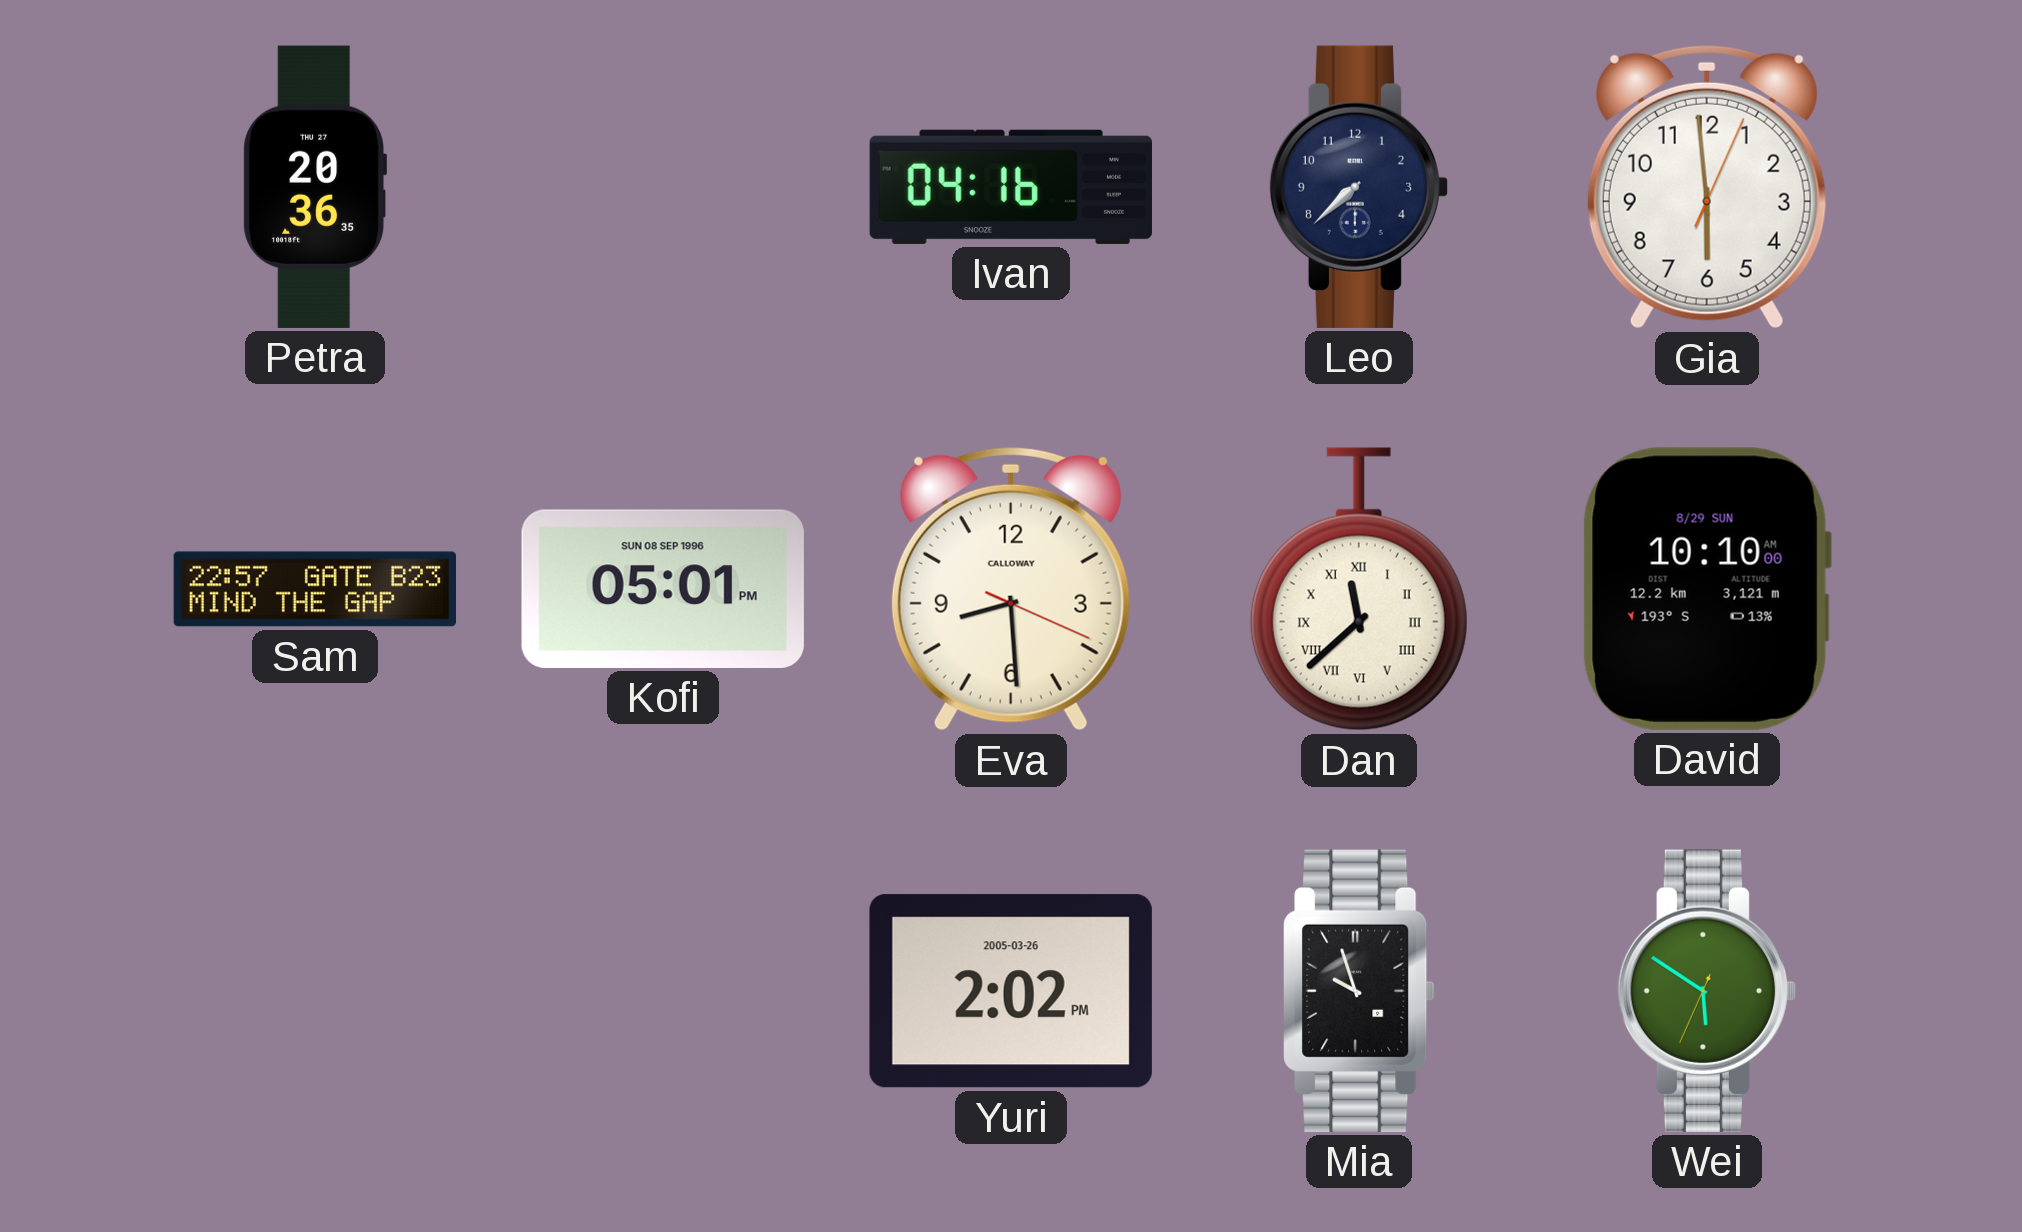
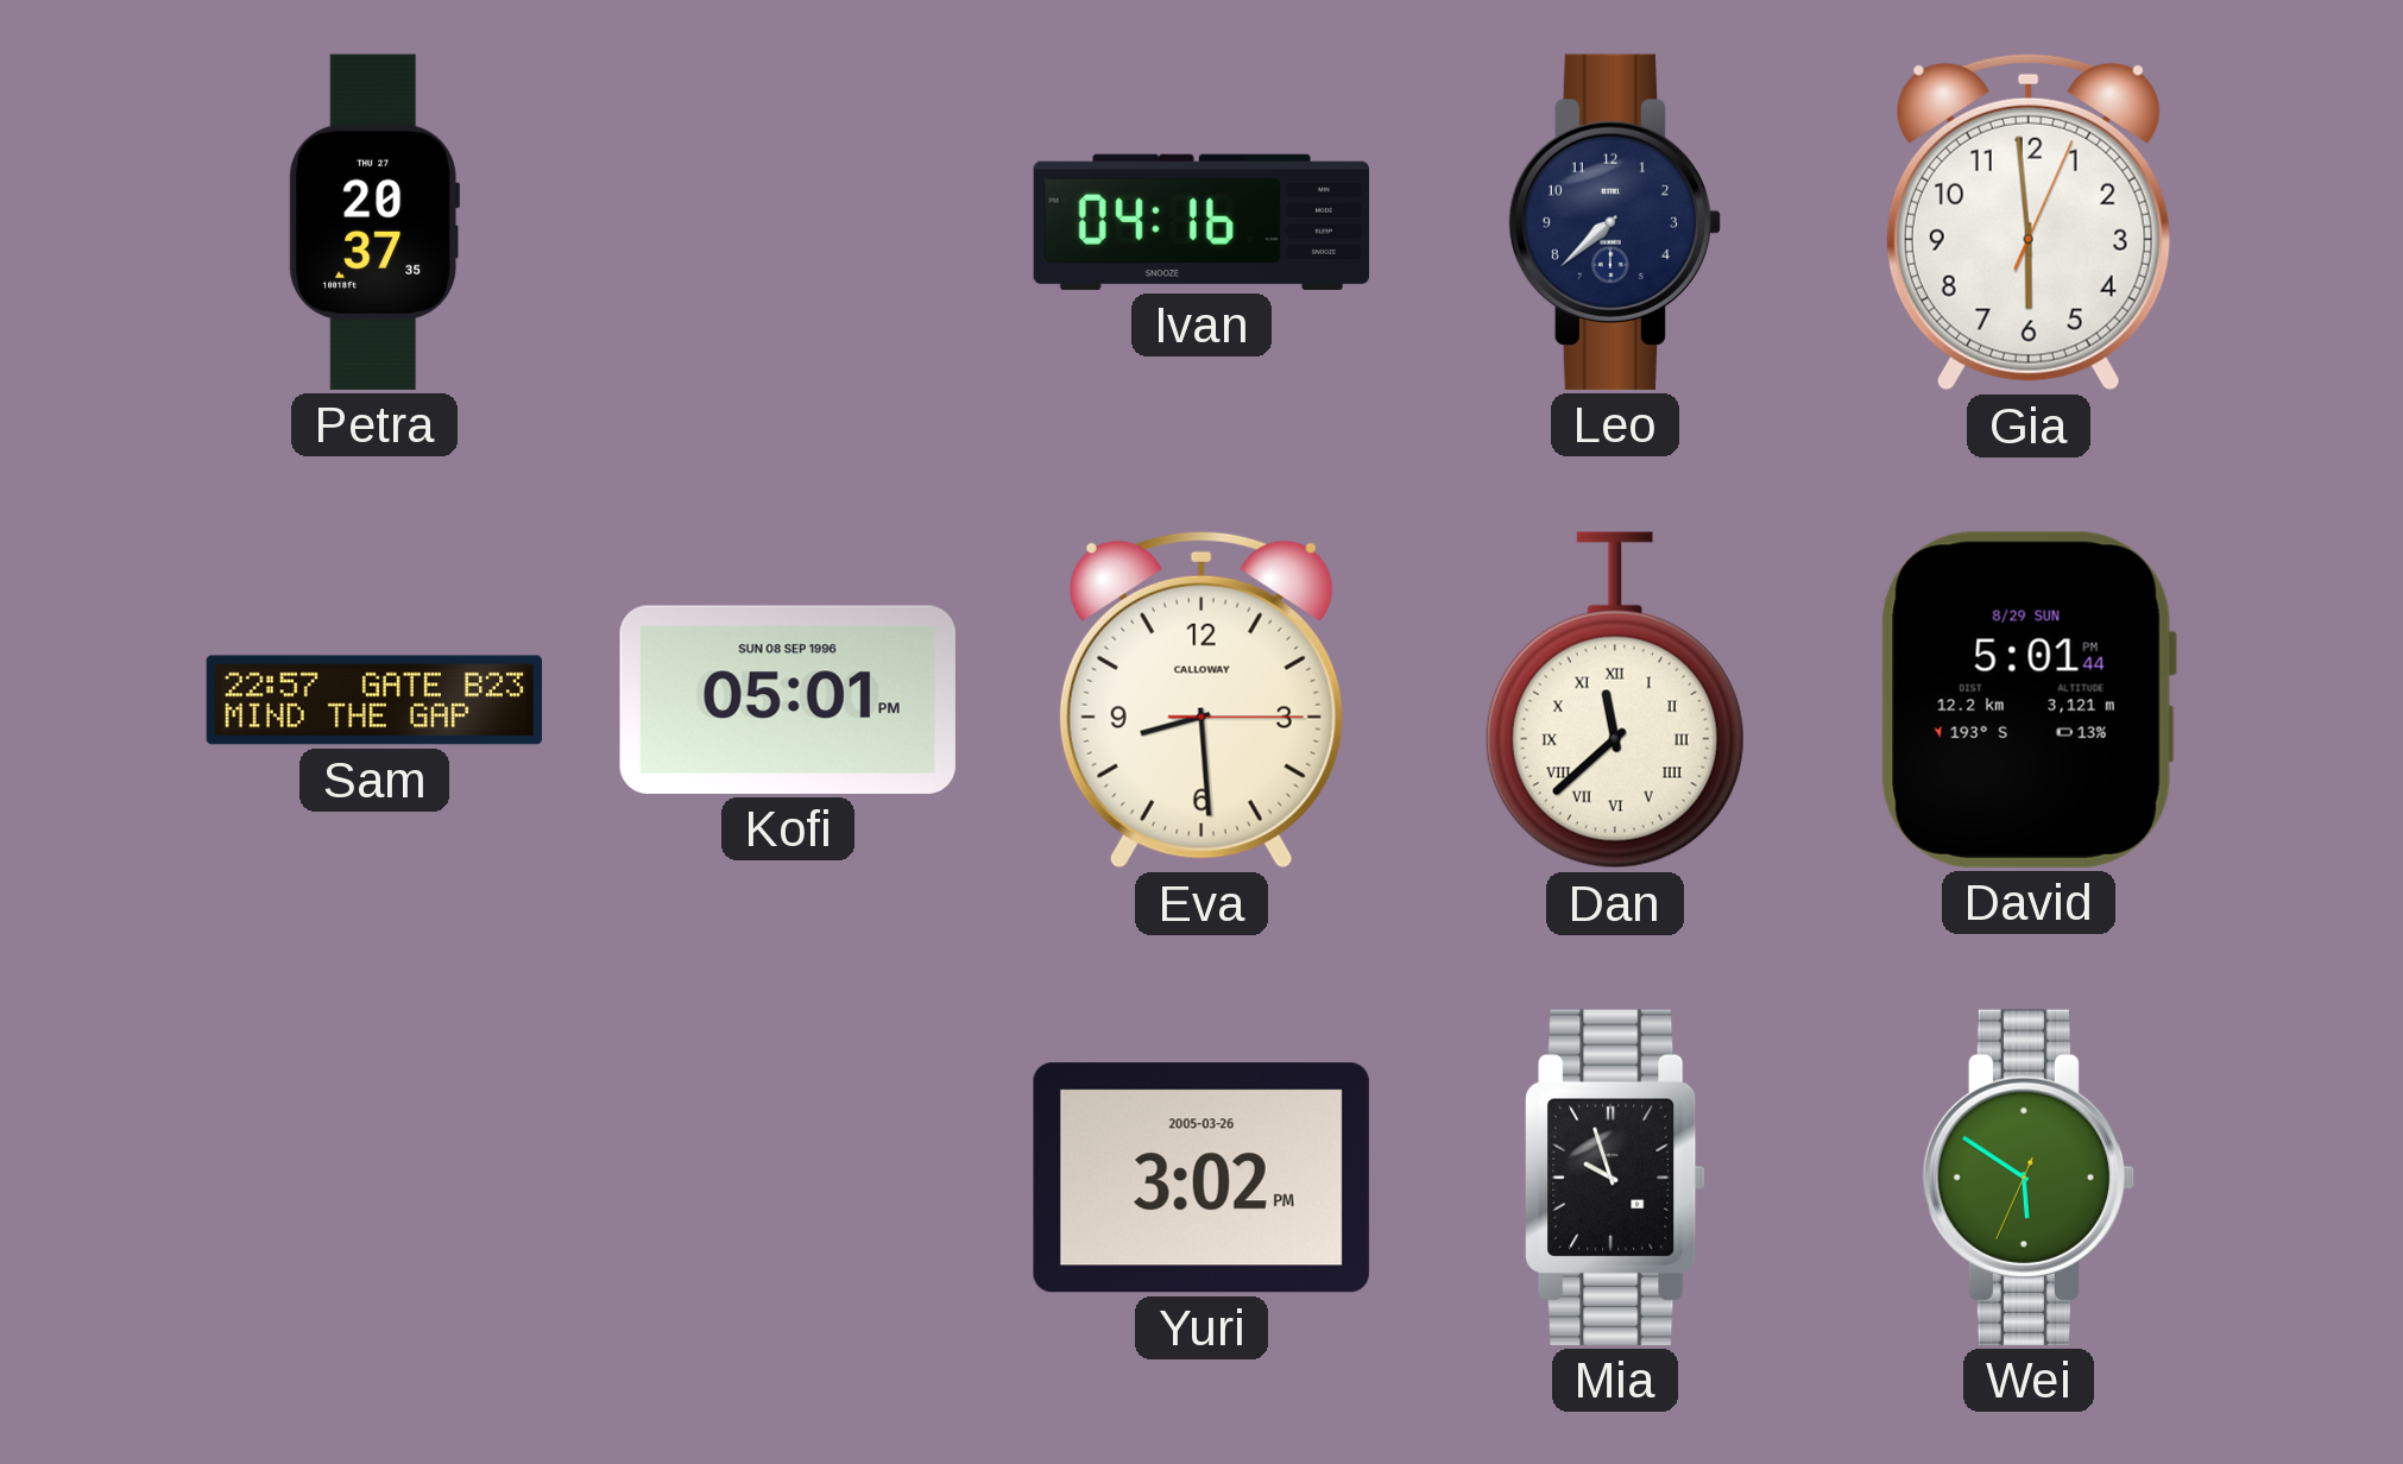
Petra: 20:36 -> 20:37
Eva: 8:29:19 -> 8:29:15
David: 10:10 -> 5:01
Yuri: 2:02 -> 3:02
